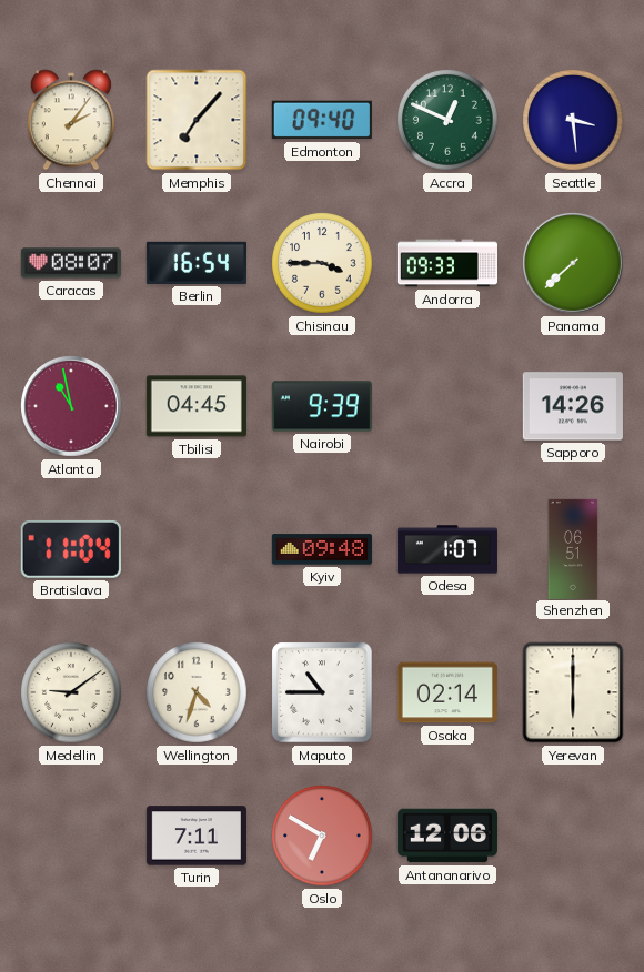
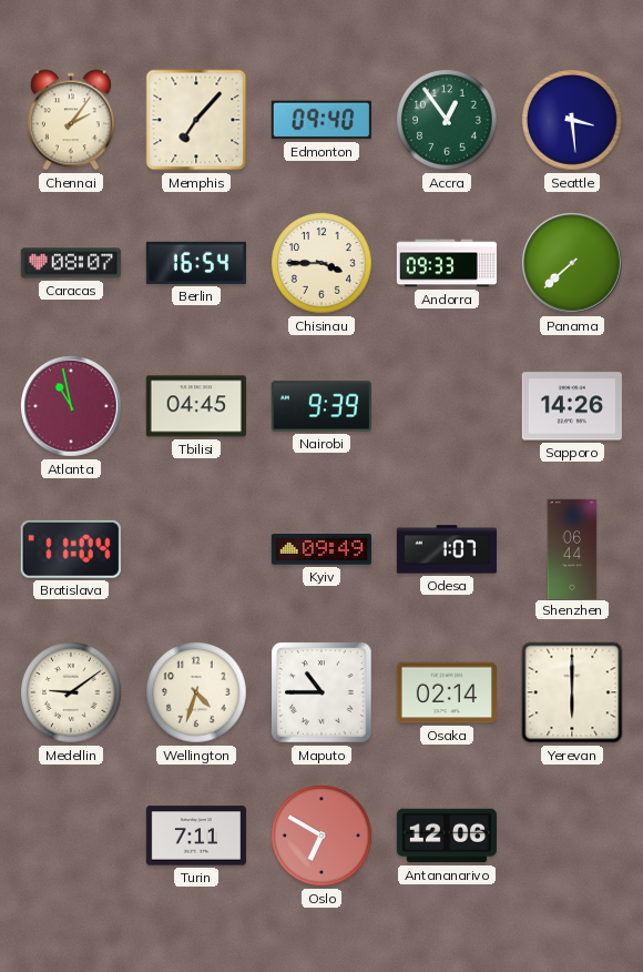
Accra: 12:49 -> 12:54
Kyiv: 09:48 -> 09:49
Shenzhen: 06:51 -> 06:44
